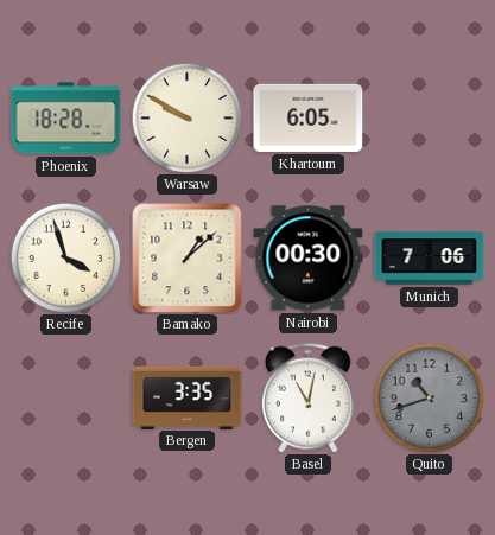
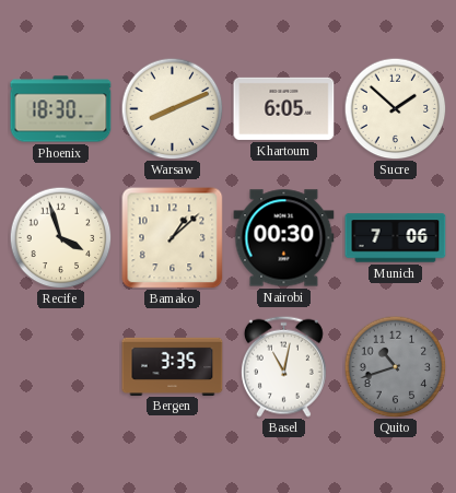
Phoenix: 18:28 -> 18:30
Warsaw: 9:50 -> 8:11
Sucre: none -> 1:52
